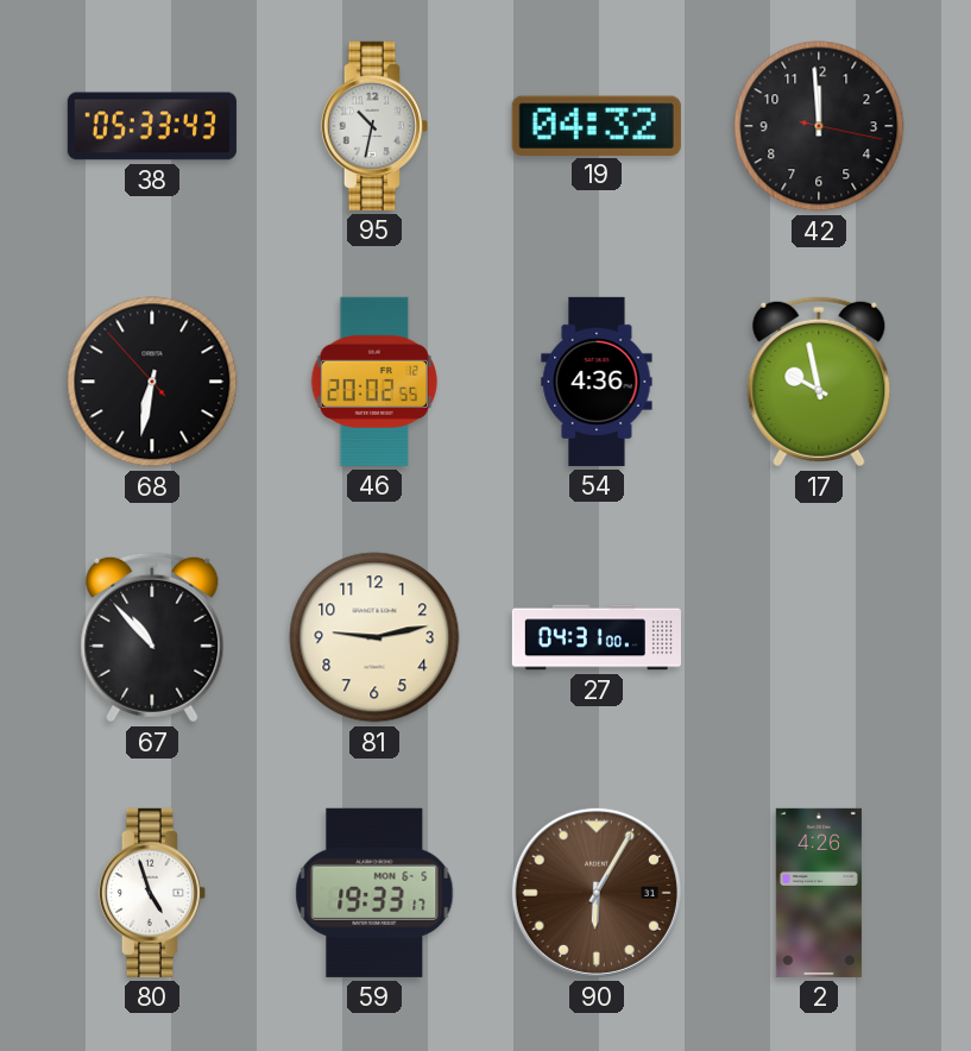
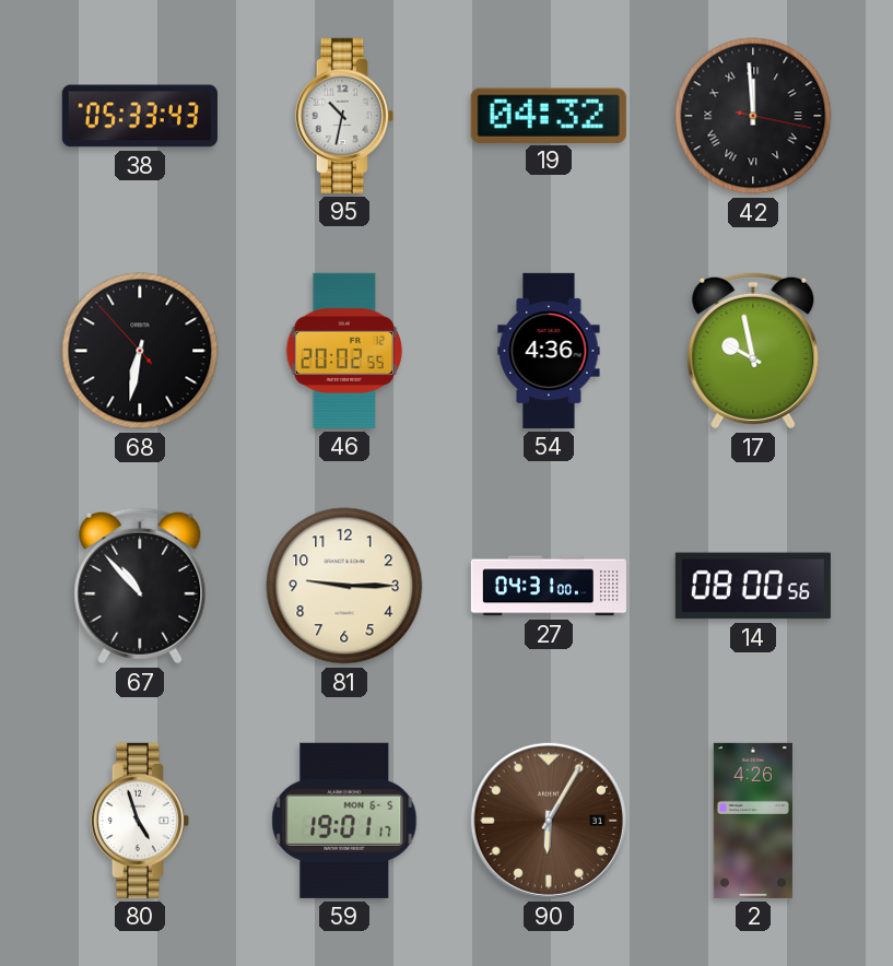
42 numerals: Arabic -> Roman
81: 9:13 -> 9:15
14: none -> 08:00
59: 19:33 -> 19:01
